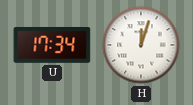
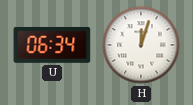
U: 17:34 -> 06:34
